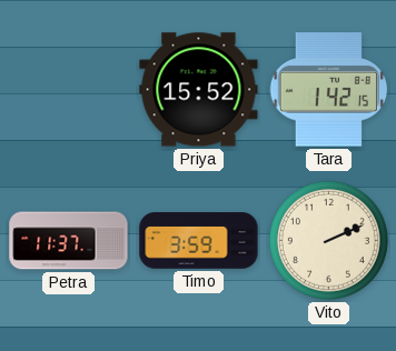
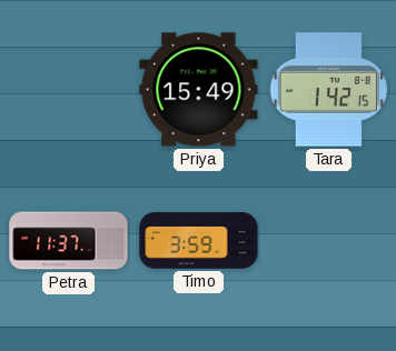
Priya: 15:52 -> 15:49
Vito: 2:11 -> none
